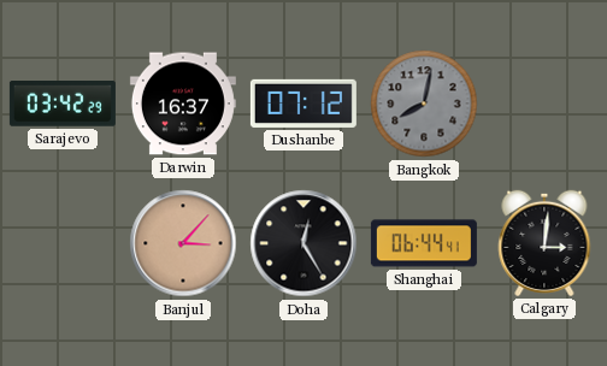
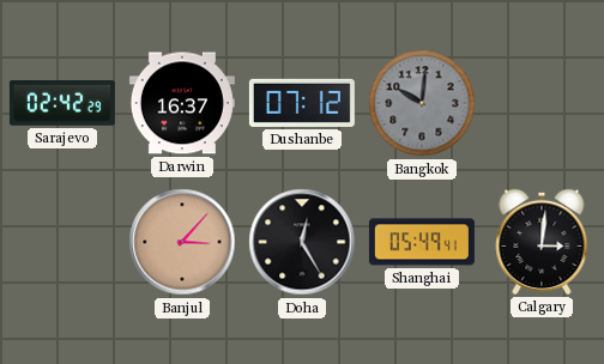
Sarajevo: 03:42 -> 02:42
Bangkok: 8:02 -> 10:01
Shanghai: 06:44 -> 05:49
